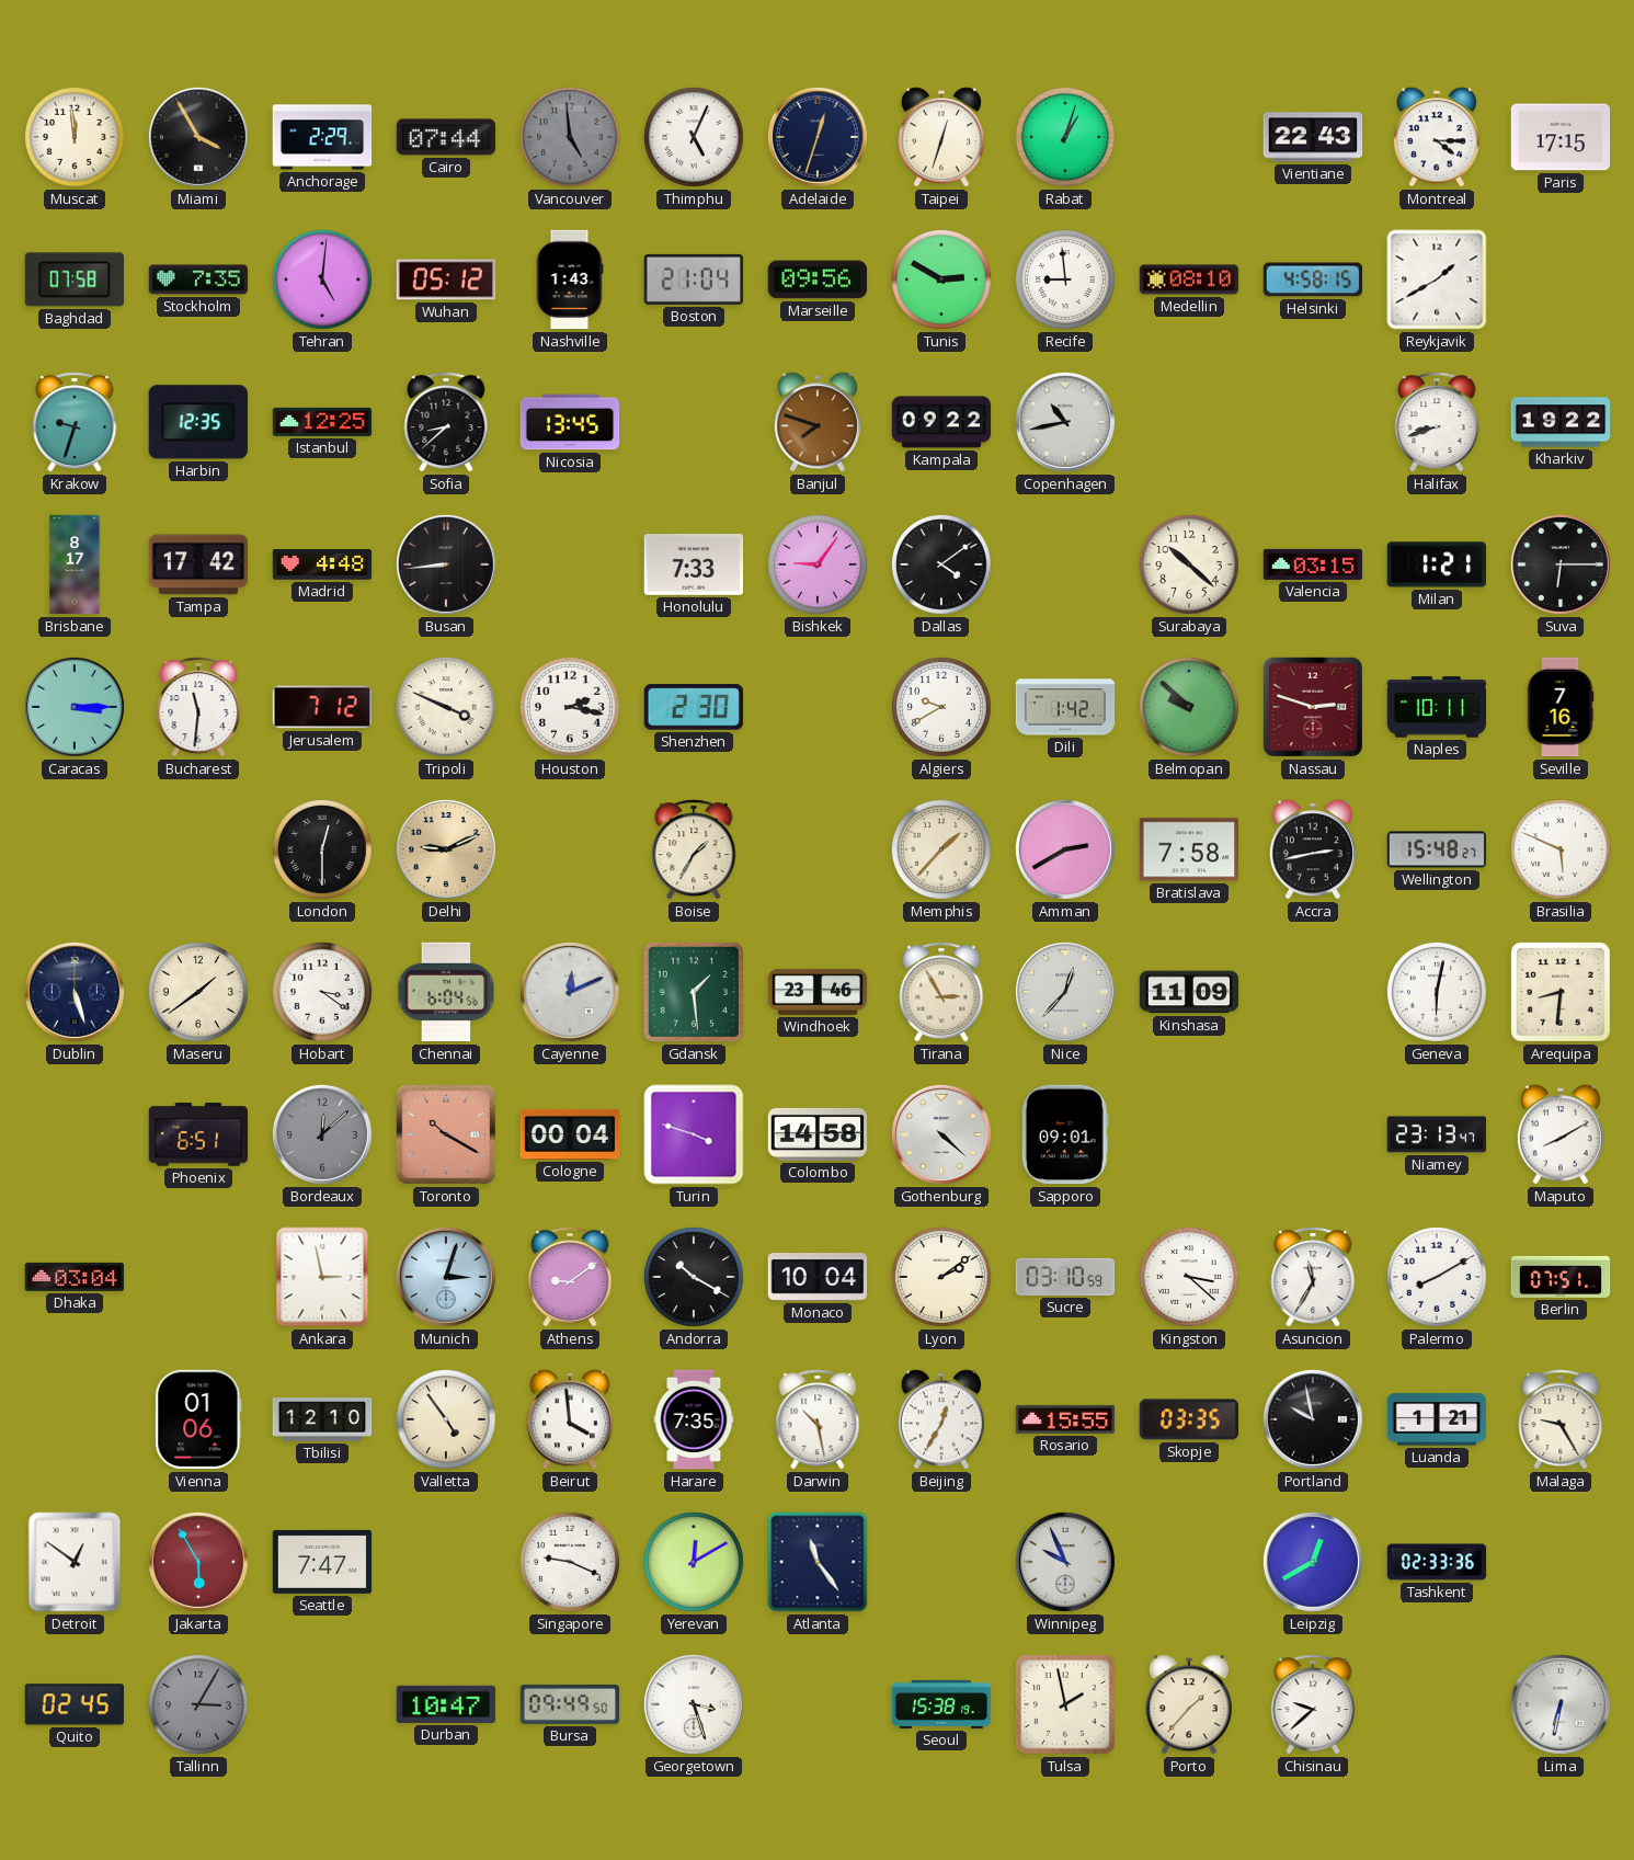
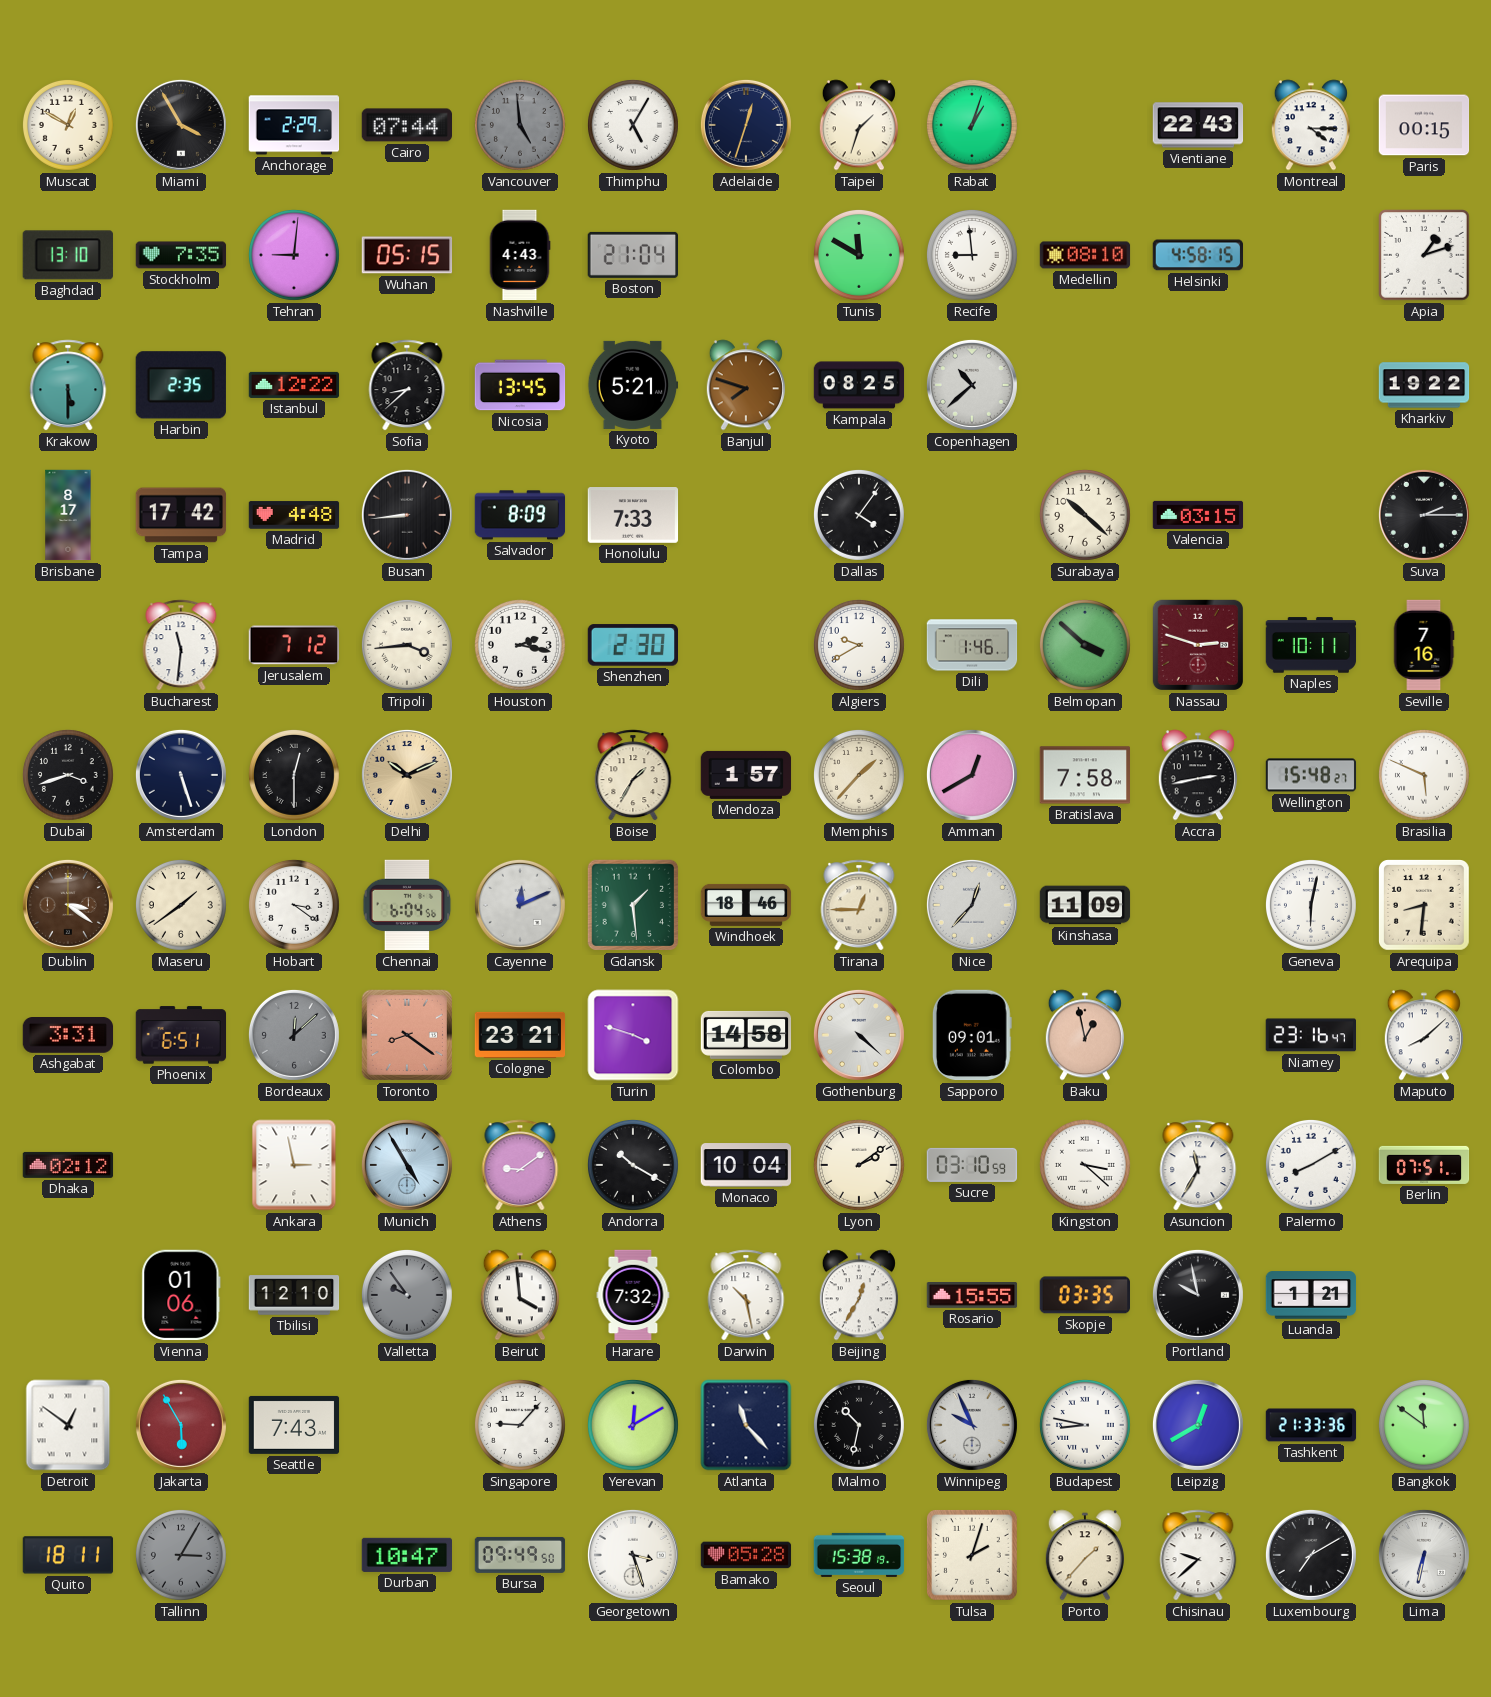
Muscat: 11:59 -> 12:50
Thimphu: 5:04 -> 5:05
Taipei: 12:33 -> 1:33
Paris: 17:15 -> 00:15
Baghdad: 07:58 -> 13:10
Tehran: 5:01 -> 9:01
Wuhan: 05:12 -> 05:15
Nashville: 1:43 -> 4:43
Marseille: 09:56 -> none
Tunis: 2:50 -> 11:50
Reykjavik: 1:40 -> none
Apia: none -> 1:12
Krakow: 9:33 -> 5:30
Harbin: 12:35 -> 2:35
Istanbul: 12:25 -> 12:22
Kyoto: none -> 5:21
Kampala: 09:22 -> 08:25
Copenhagen: 10:43 -> 10:38
Halifax: 8:42 -> none
Salvador: none -> 8:09
Bishkek: 9:06 -> none
Dallas: 4:09 -> 4:06
Milan: 1:21 -> none
Suva: 6:15 -> 2:15
Caracas: 3:15 -> none
Tripoli: 3:49 -> 3:44
Dili: 1:42 -> 1:46
Belmopan: 9:52 -> 3:52
Dubai: none -> 3:42
Amsterdam: none -> 5:27
Delhi: 9:11 -> 10:11
Mendoza: none -> 1:57
Amman: 2:40 -> 12:40
Dublin: 5:27 -> 3:21
Dublin dial: navy -> brown
Windhoek: 23:46 -> 18:46
Tirana: 2:55 -> 12:45
Ashgabat: none -> 3:31
Toronto: 10:20 -> 8:21
Cologne: 00:04 -> 23:21
Baku: none -> 12:58
Niamey: 23:13 -> 23:16
Maputo: 8:10 -> 8:08
Dhaka: 03:04 -> 02:12
Munich: 3:03 -> 4:55
Valletta: 4:54 -> 9:54
Valletta dial: cream -> grey
Harare: 7:35 -> 7:32
Malaga: 9:25 -> none
Seattle: 7:47 -> 7:43
Singapore: 9:19 -> 9:07
Atlanta: 11:24 -> 11:23
Malmo: none -> 10:32
Budapest: none -> 8:47
Tashkent: 02:33 -> 21:33
Bangkok: none -> 11:51
Quito: 02:45 -> 18:11
Bamako: none -> 05:28
Tulsa: 1:58 -> 2:03
Luxembourg: none -> 7:10
